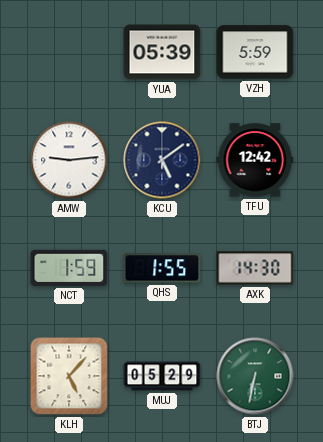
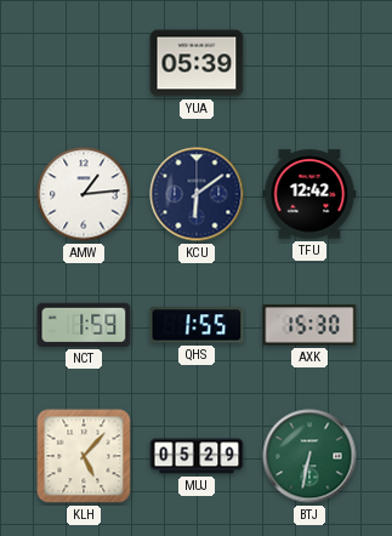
VZH: 5:59 -> none
AMW: 9:14 -> 1:14
KCU: 5:09 -> 6:09
AXK: 14:30 -> 15:30
